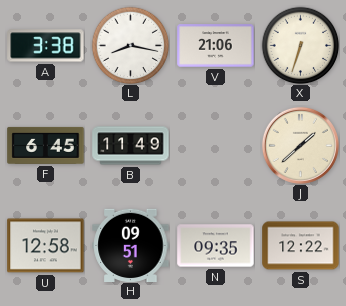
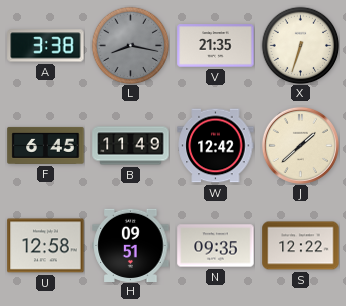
L dial: white -> grey
V: 21:06 -> 21:35
W: none -> 12:42
